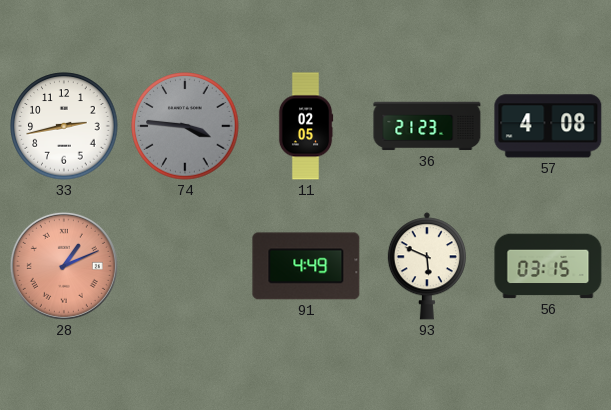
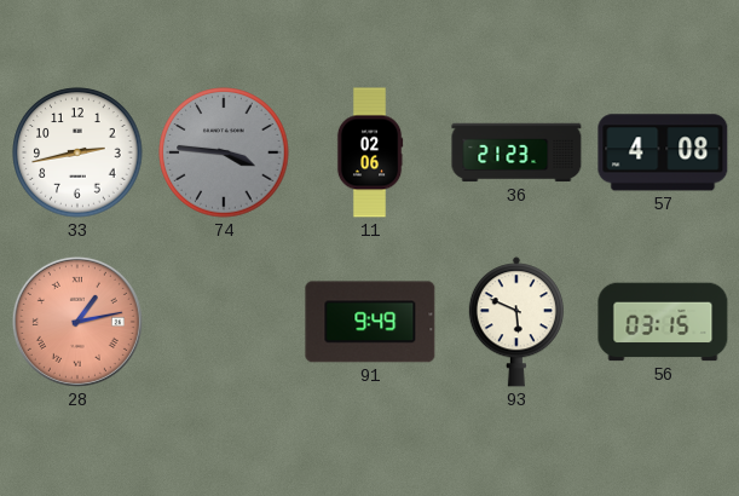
11: 02:05 -> 02:06
28: 1:11 -> 1:13
91: 4:49 -> 9:49
